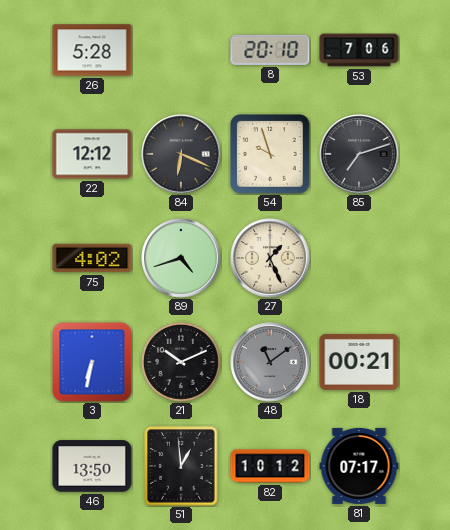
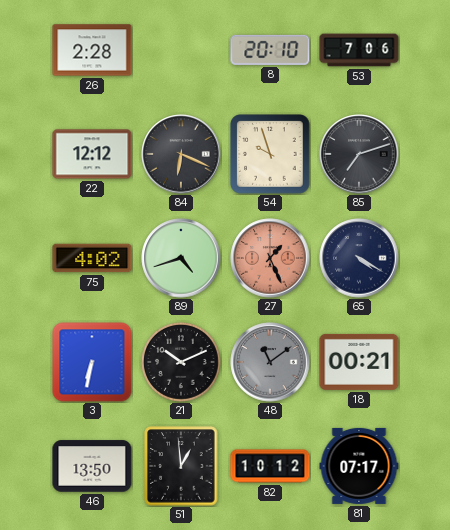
26: 5:28 -> 2:28
27 dial: cream -> salmon
65: none -> 4:20
